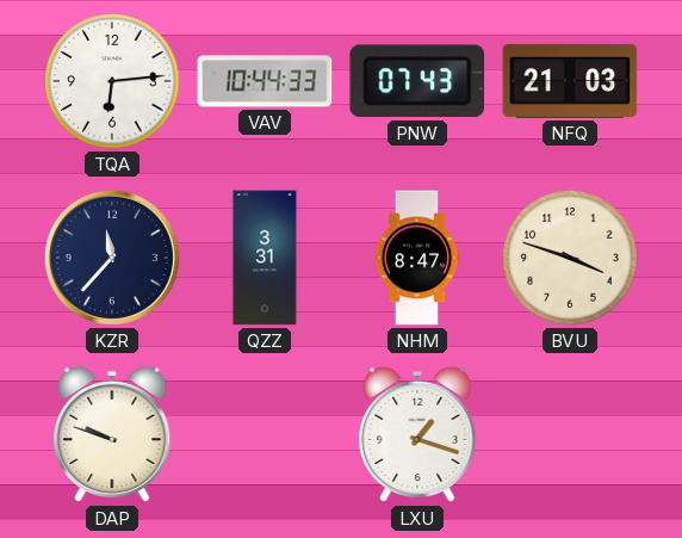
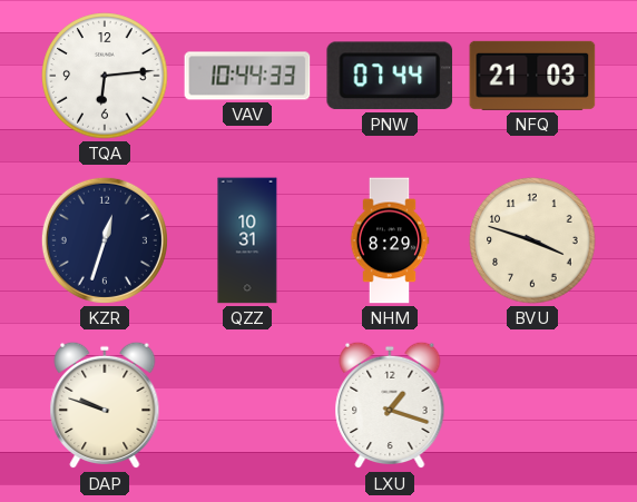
PNW: 07:43 -> 07:44
KZR: 11:37 -> 12:33
QZZ: 3:31 -> 10:31
NHM: 8:47 -> 8:29
